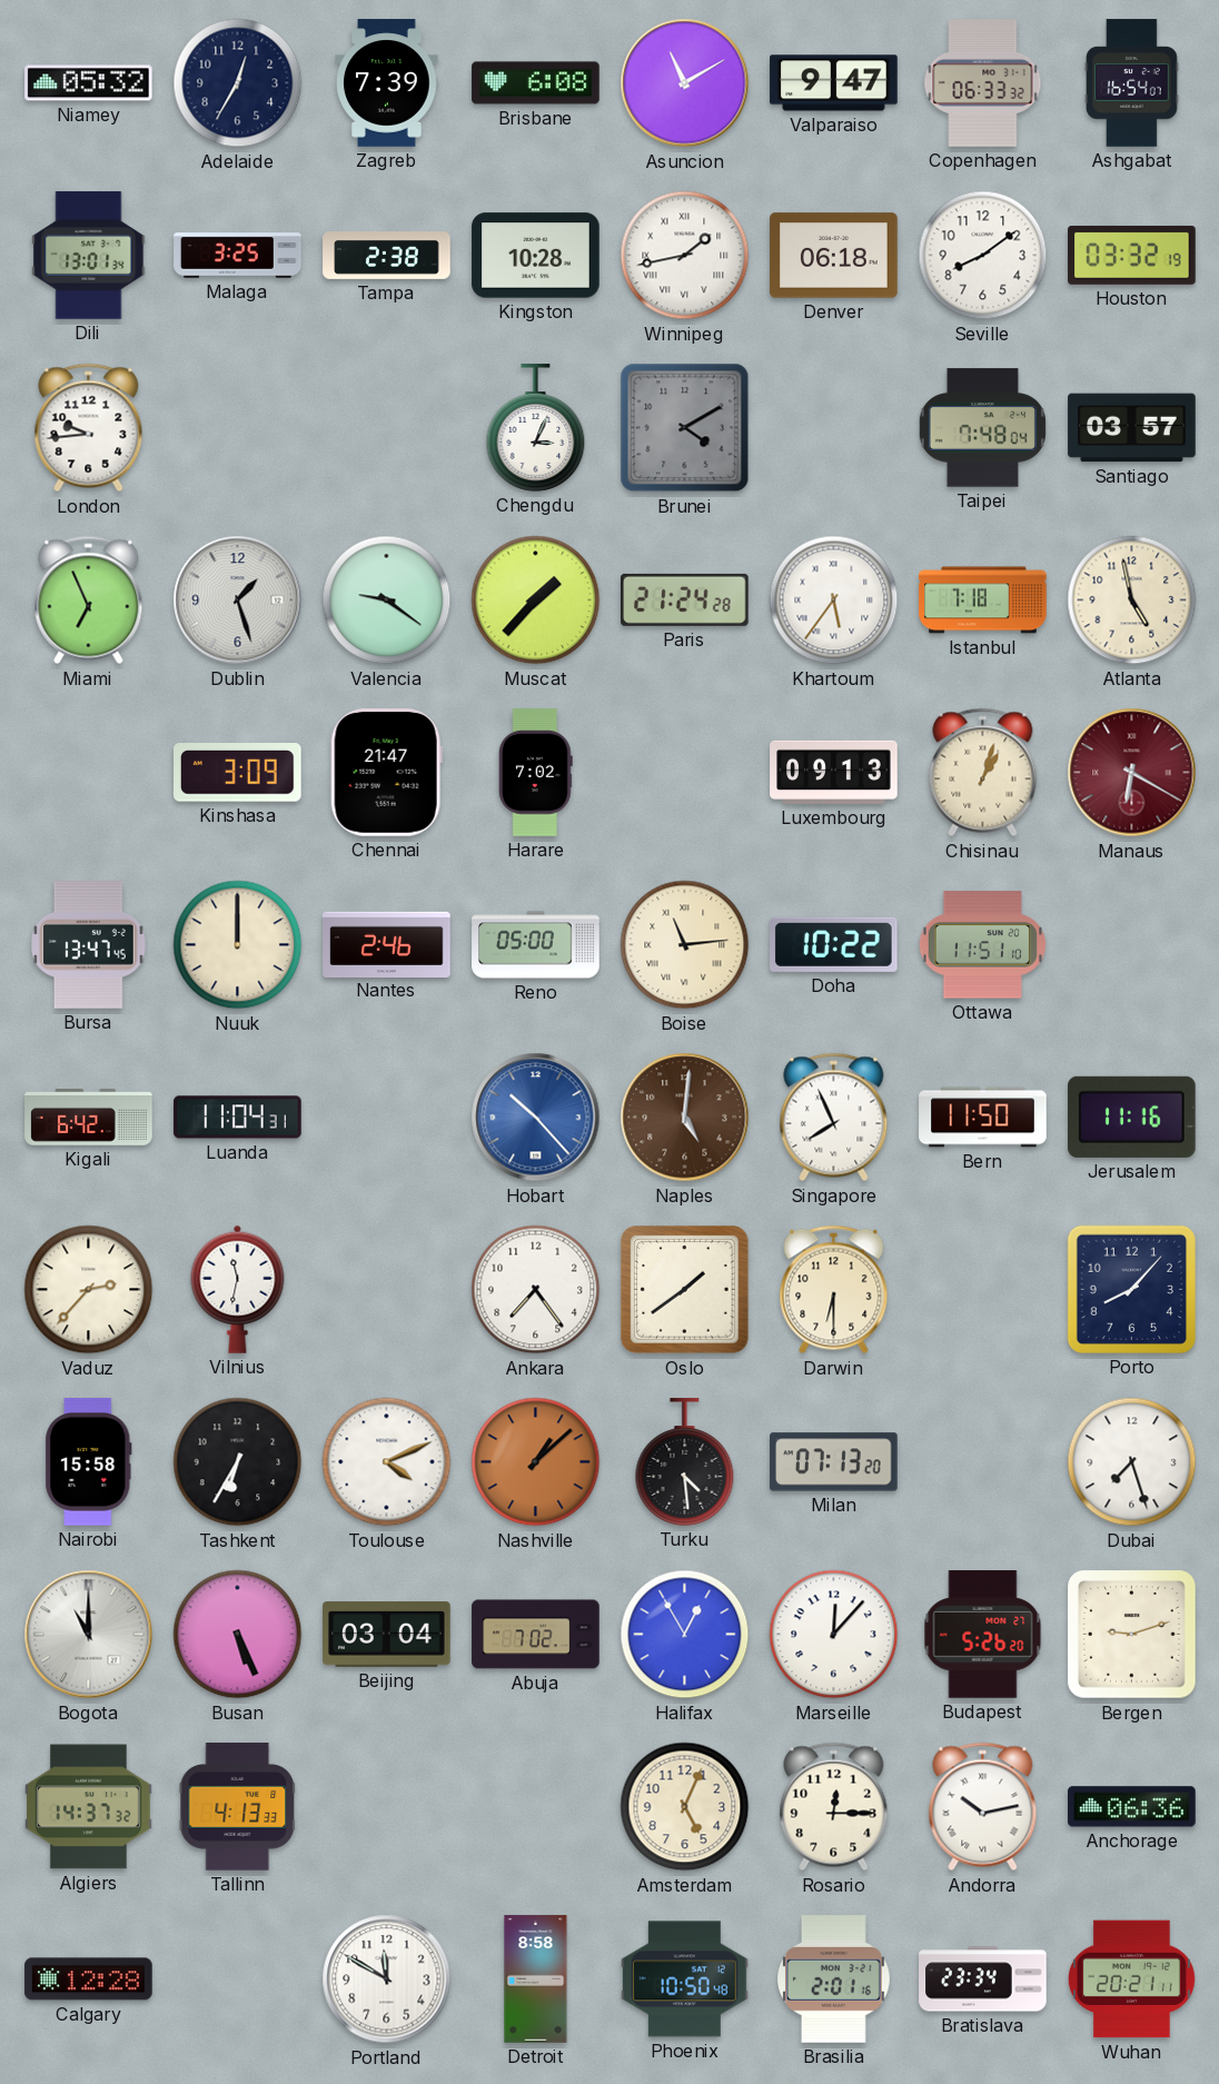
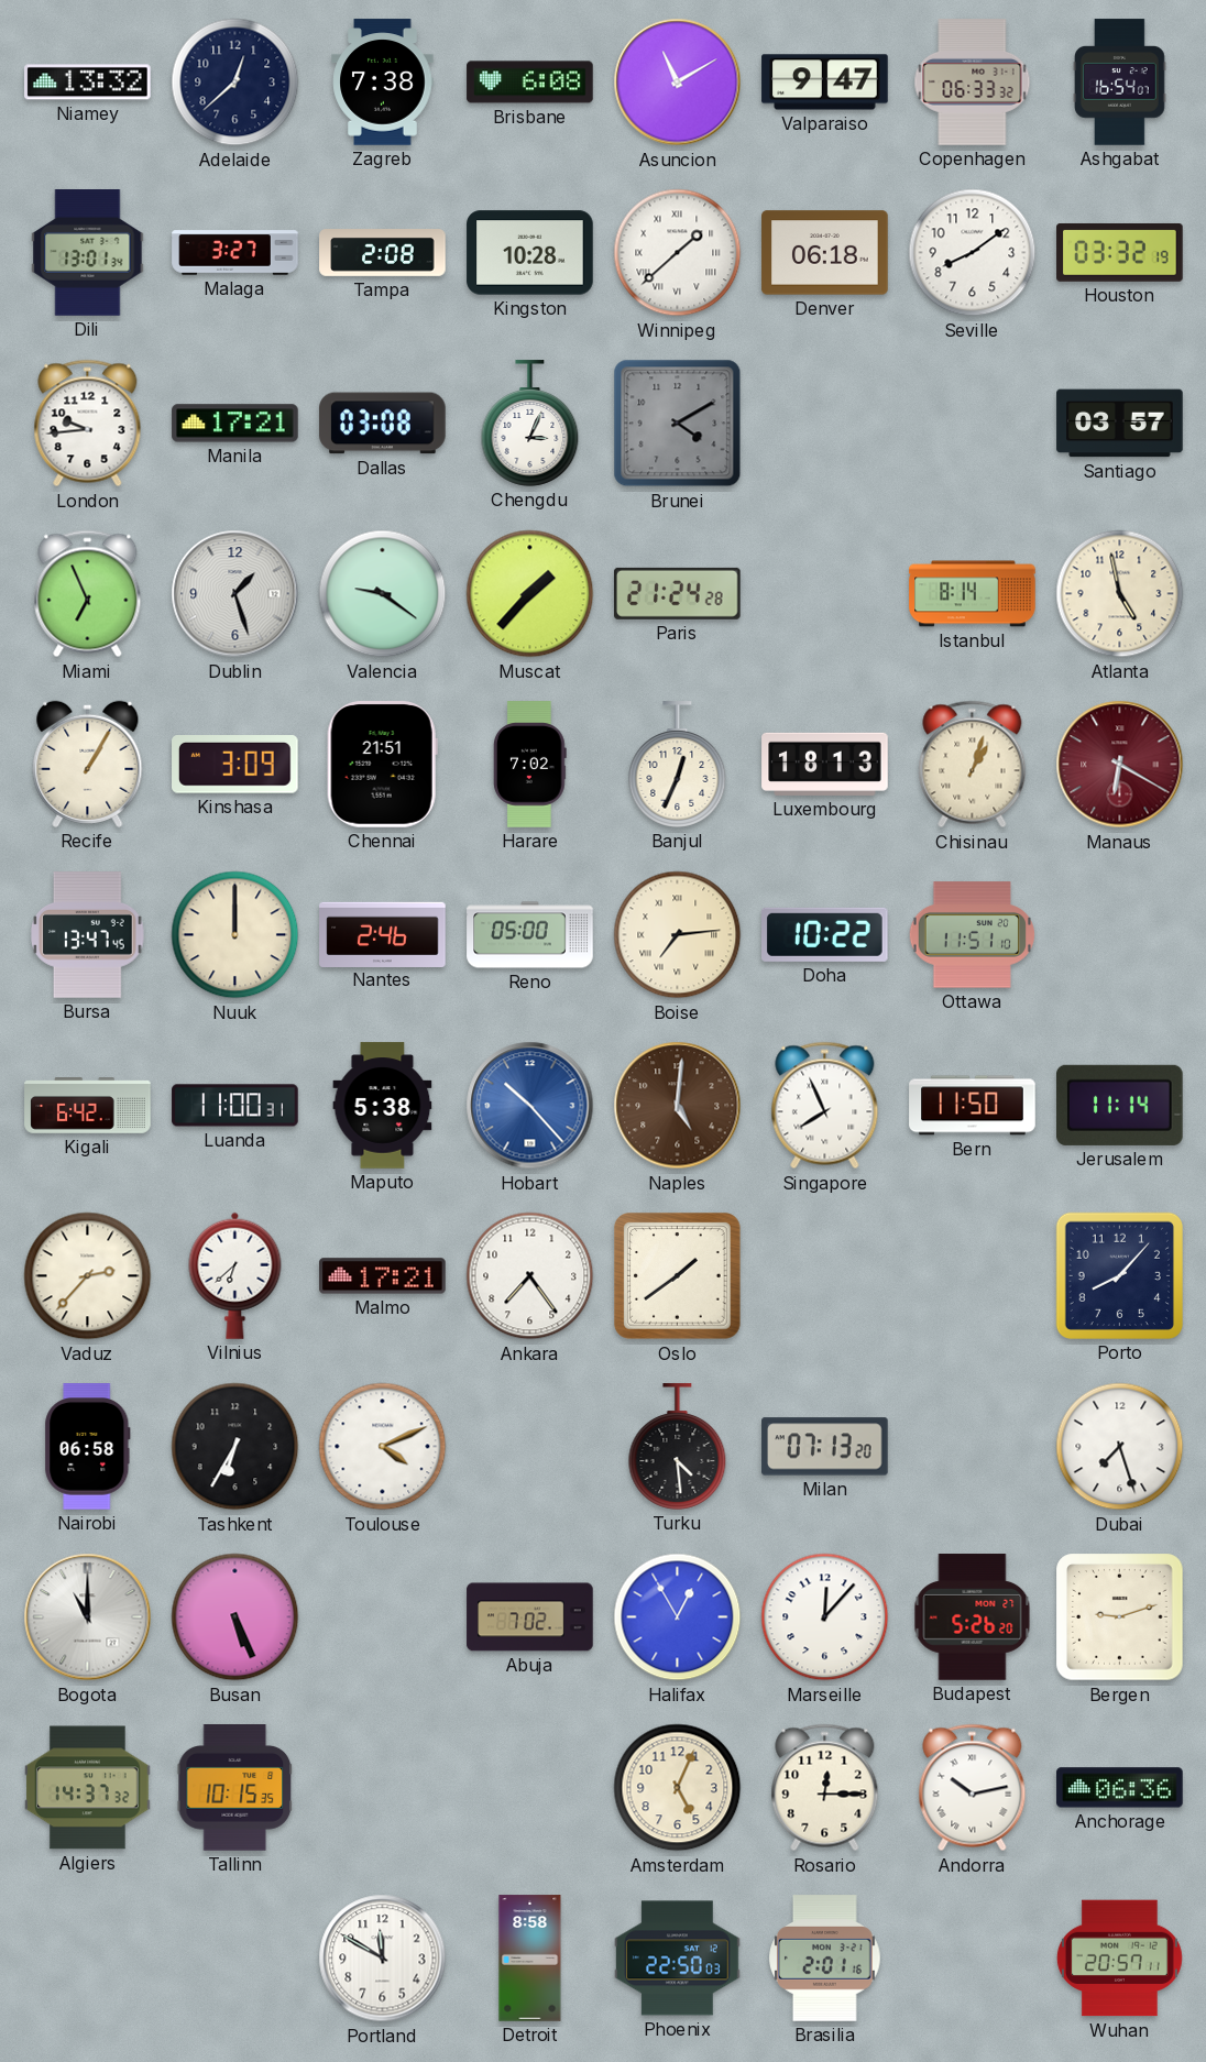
Niamey: 05:32 -> 13:32
Adelaide: 12:35 -> 12:38
Zagreb: 7:39 -> 7:38
Malaga: 3:25 -> 3:27
Tampa: 2:38 -> 2:08
Winnipeg: 1:43 -> 1:38
Manila: none -> 17:21
Dallas: none -> 03:08
Taipei: 7:48 -> none
Khartoum: 5:36 -> none
Istanbul: 7:18 -> 8:14
Recife: none -> 1:05
Chennai: 21:47 -> 21:51
Banjul: none -> 12:34
Luxembourg: 09:13 -> 18:13
Boise: 11:14 -> 7:14
Luanda: 11:04 -> 11:00
Maputo: none -> 5:38
Jerusalem: 11:16 -> 11:14
Vilnius: 11:32 -> 6:38
Malmo: none -> 17:21
Darwin: 6:30 -> none
Nairobi: 15:58 -> 06:58
Nashville: 1:08 -> none
Beijing: 03:04 -> none
Tallinn: 4:13 -> 10:15
Calgary: 12:28 -> none
Phoenix: 10:50 -> 22:50
Bratislava: 23:34 -> none
Wuhan: 20:21 -> 20:57
